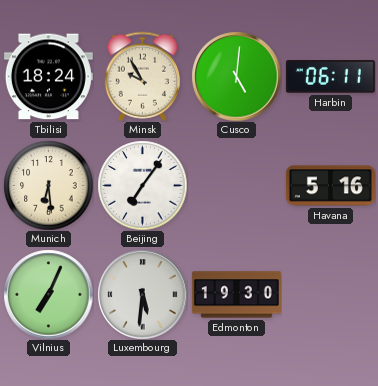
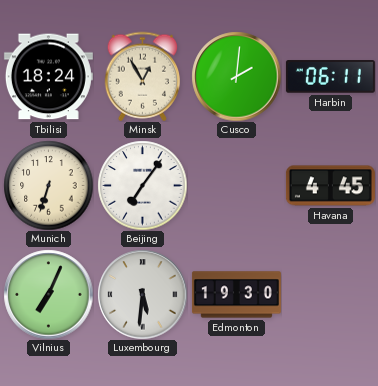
Minsk: 9:55 -> 12:55
Cusco: 5:01 -> 2:01
Munich: 6:29 -> 6:33
Havana: 5:16 -> 4:45
